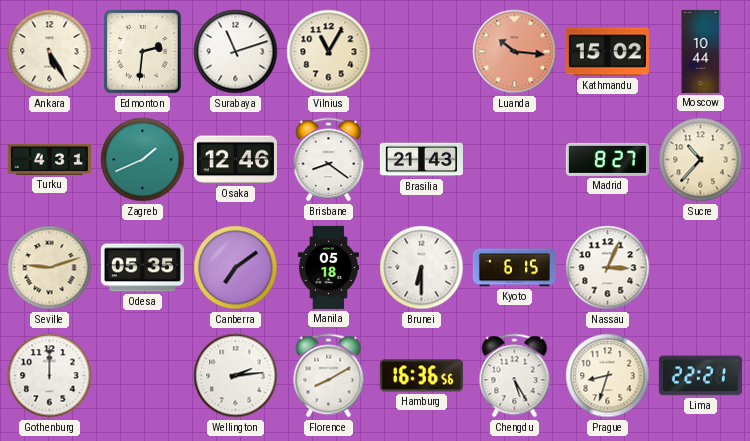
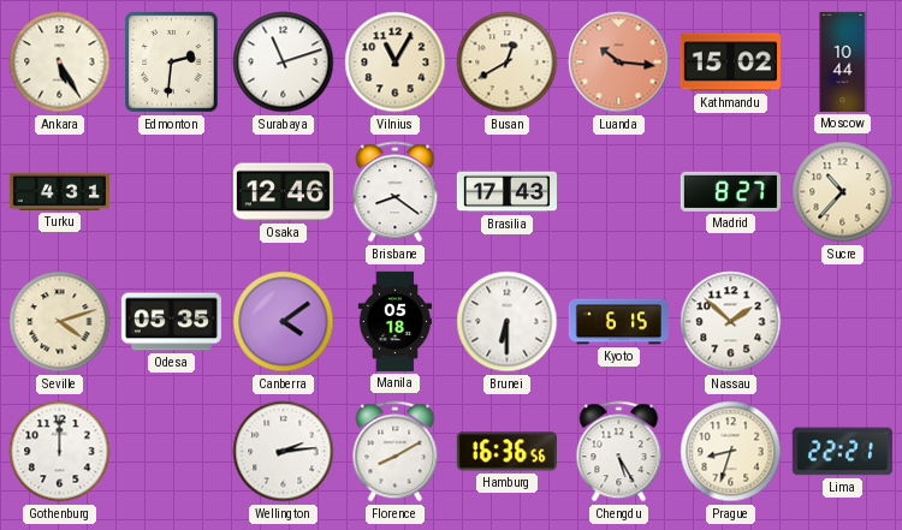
Busan: none -> 12:40
Zagreb: 1:41 -> none
Brasilia: 21:43 -> 17:43
Seville: 9:12 -> 4:12
Canberra: 7:09 -> 4:09
Nassau: 3:04 -> 1:52
